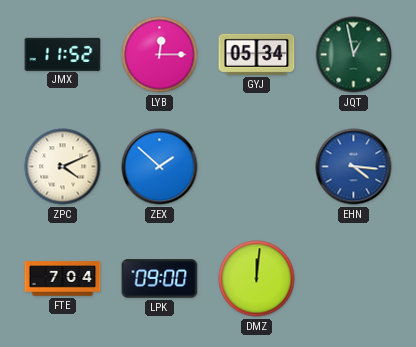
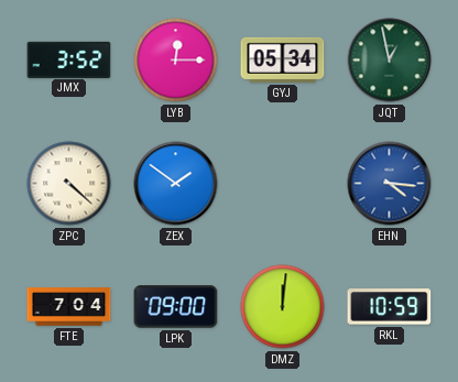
JMX: 11:52 -> 3:52
ZPC: 4:11 -> 4:22
ZEX: 1:52 -> 1:51
RKL: none -> 10:59
